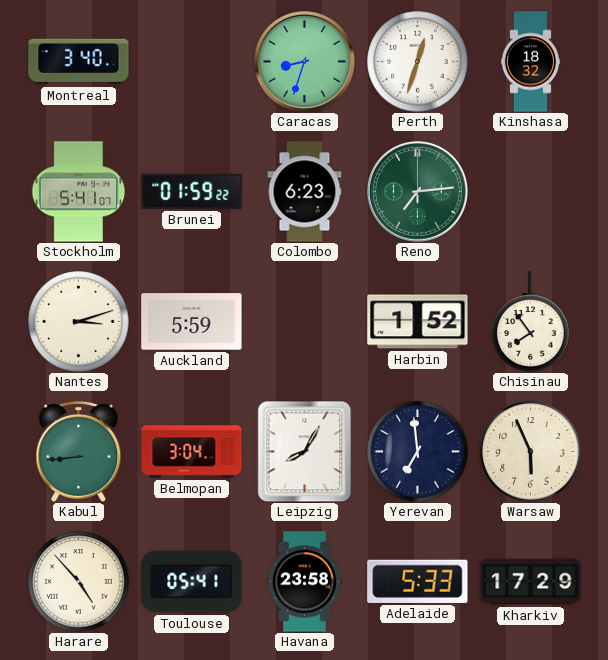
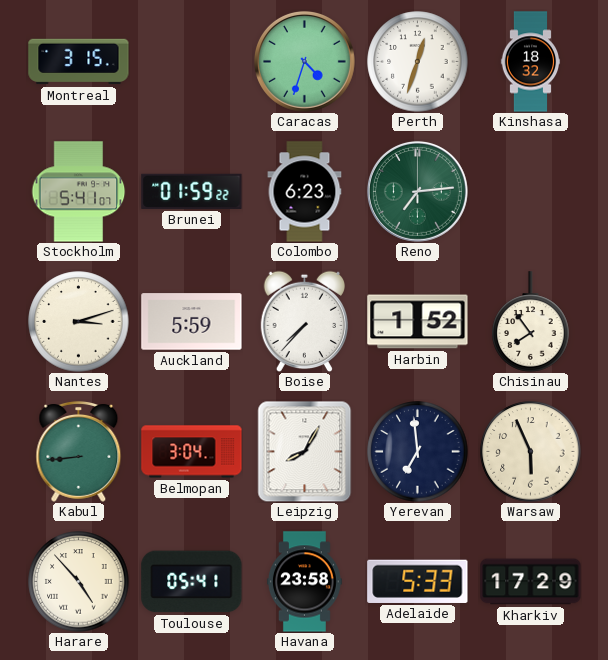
Montreal: 3:40 -> 3:15
Caracas: 8:33 -> 4:33
Boise: none -> 7:37
